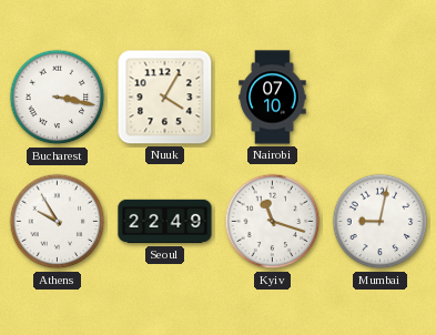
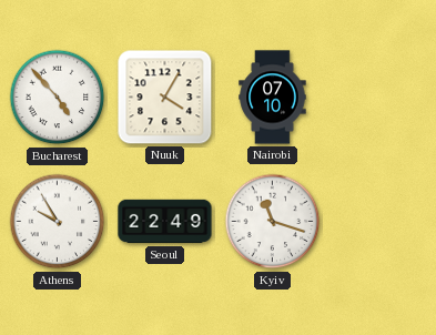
Bucharest: 3:17 -> 4:53
Mumbai: 9:02 -> none
